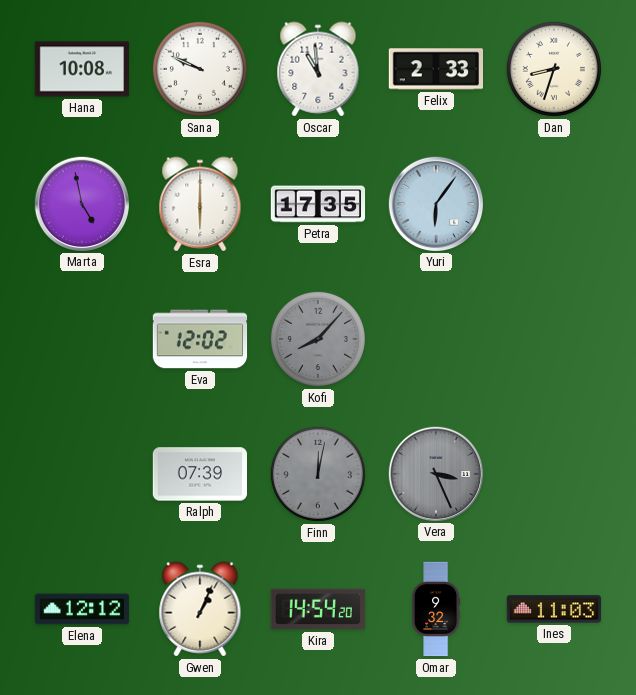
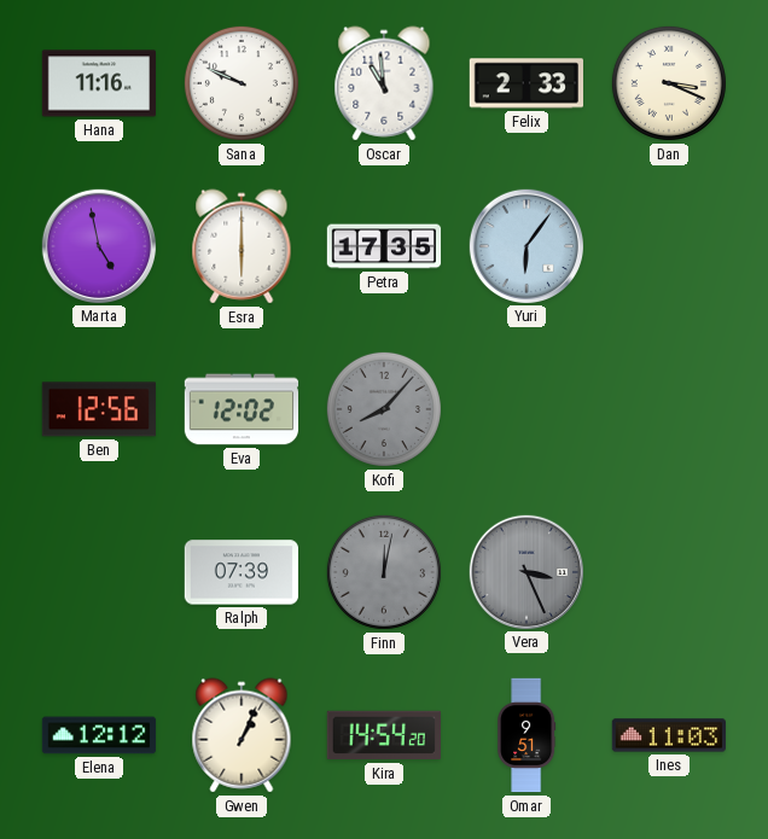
Hana: 10:08 -> 11:16
Dan: 8:33 -> 3:19
Ben: none -> 12:56
Omar: 9:32 -> 9:51
